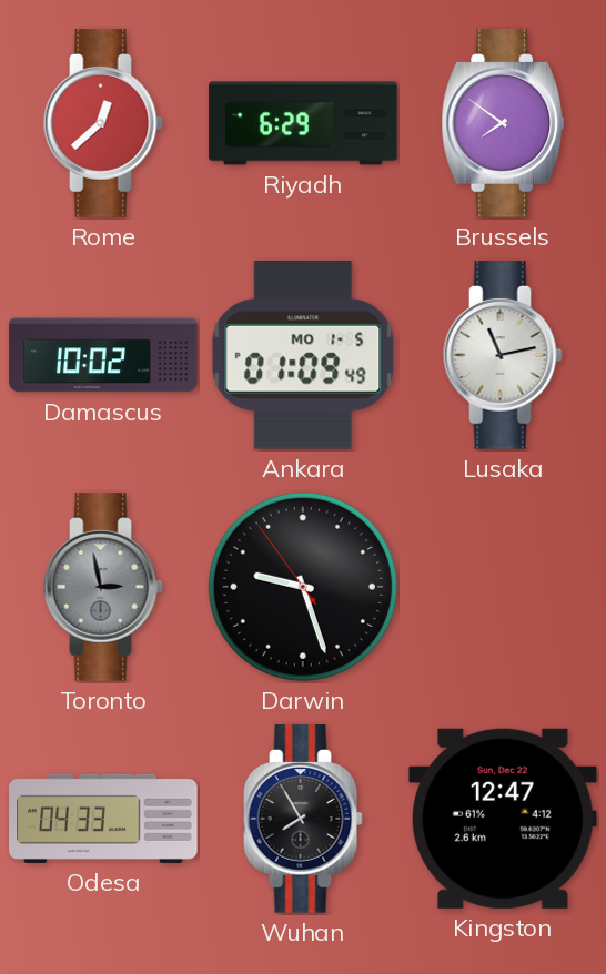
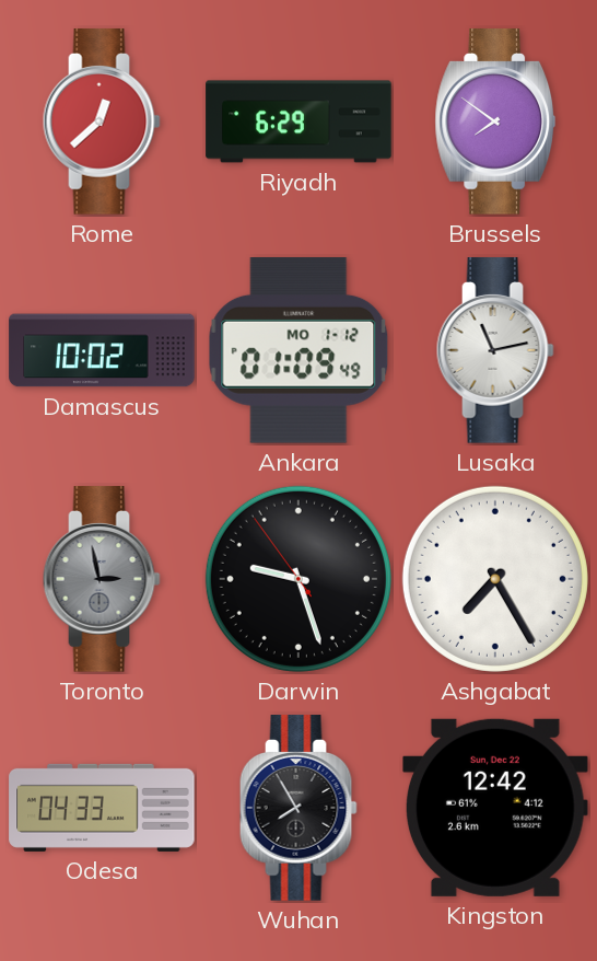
Ankara date: MO 1-5 -> MO 1-12
Ashgabat: none -> 7:25
Kingston: 12:47 -> 12:42
